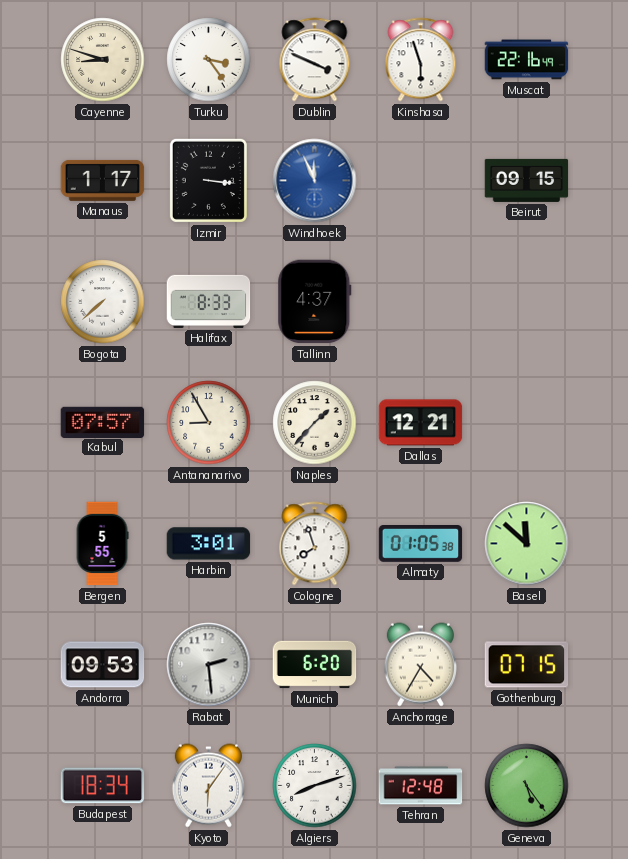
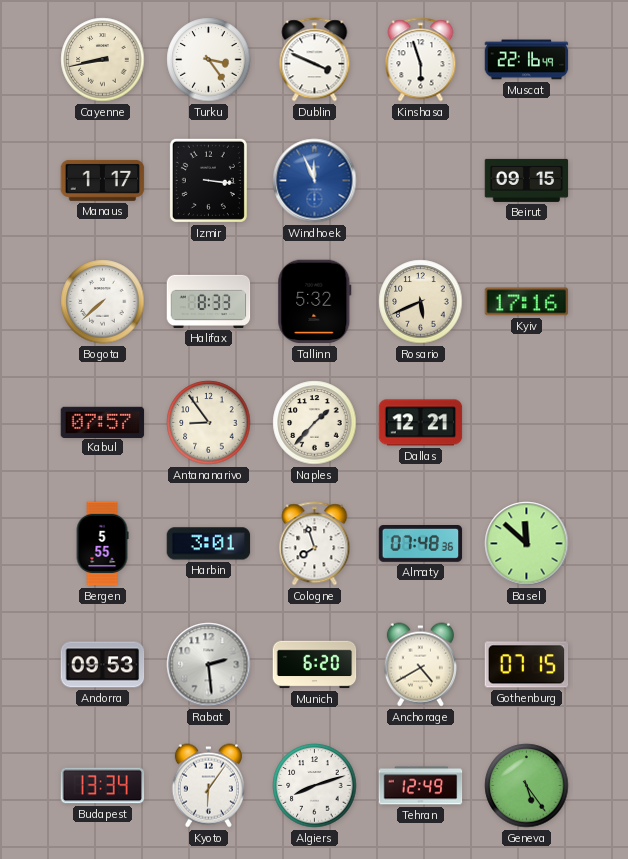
Cayenne: 8:48 -> 8:43
Tallinn: 4:37 -> 5:32
Rosario: none -> 5:41
Kyiv: none -> 17:16
Antananarivo: 8:55 -> 8:54
Almaty: 01:05 -> 07:48
Anchorage: 4:35 -> 4:40
Budapest: 18:34 -> 13:34
Tehran: 12:48 -> 12:49
